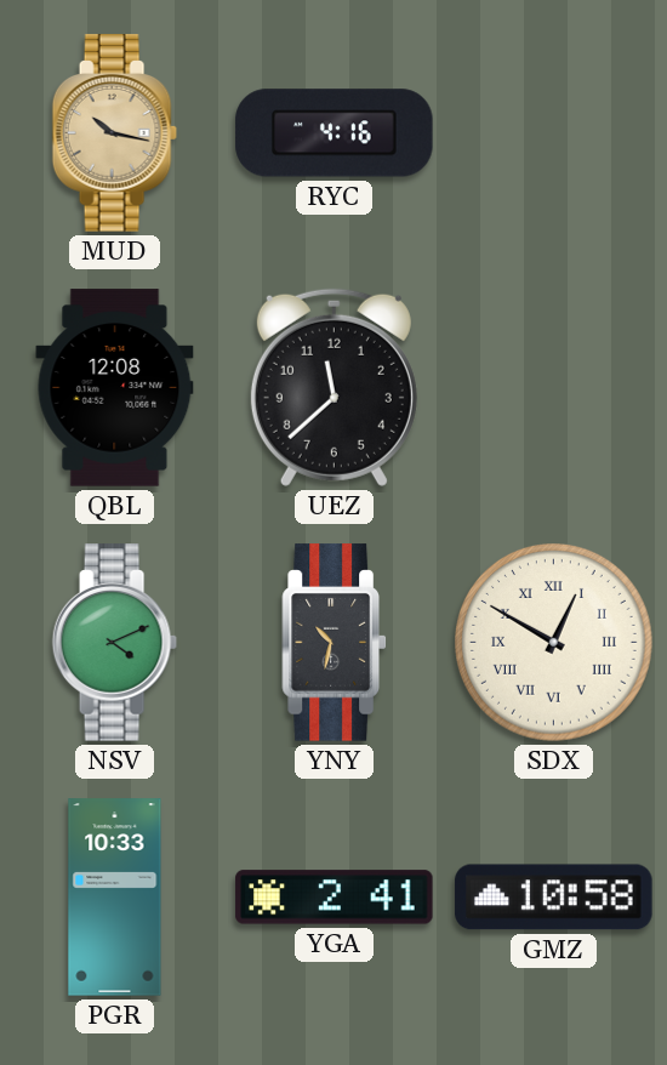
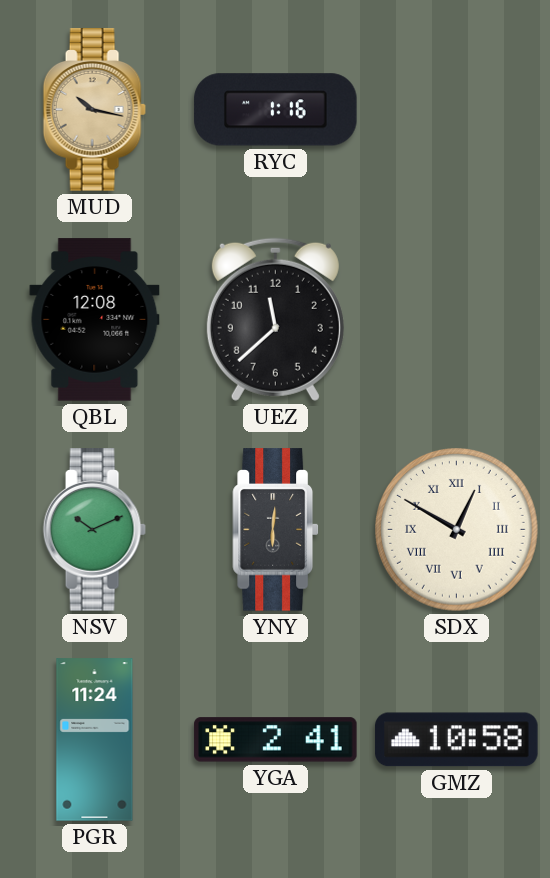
RYC: 4:16 -> 1:16
NSV: 4:11 -> 10:11
YNY: 10:32 -> 6:01
PGR: 10:33 -> 11:24
